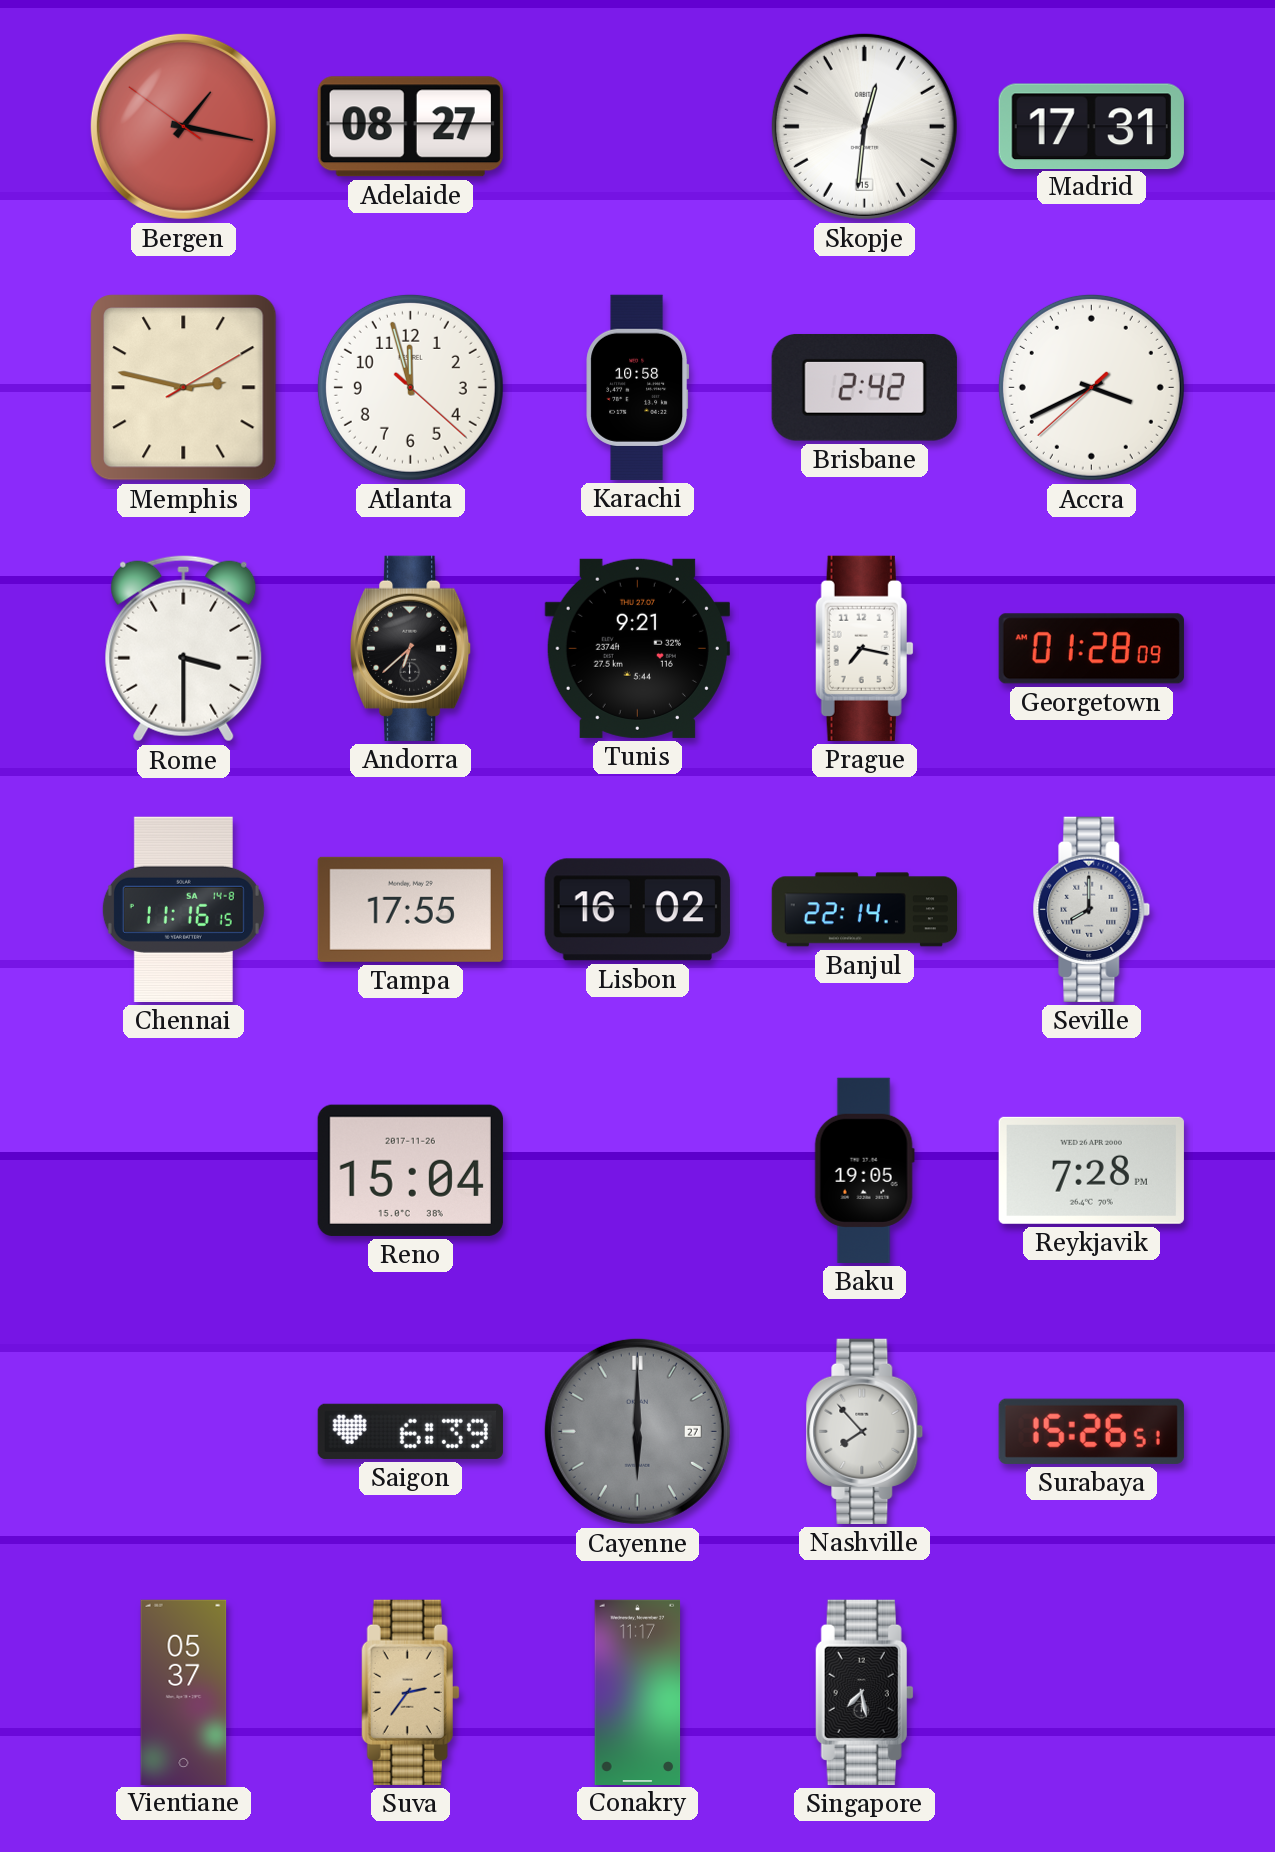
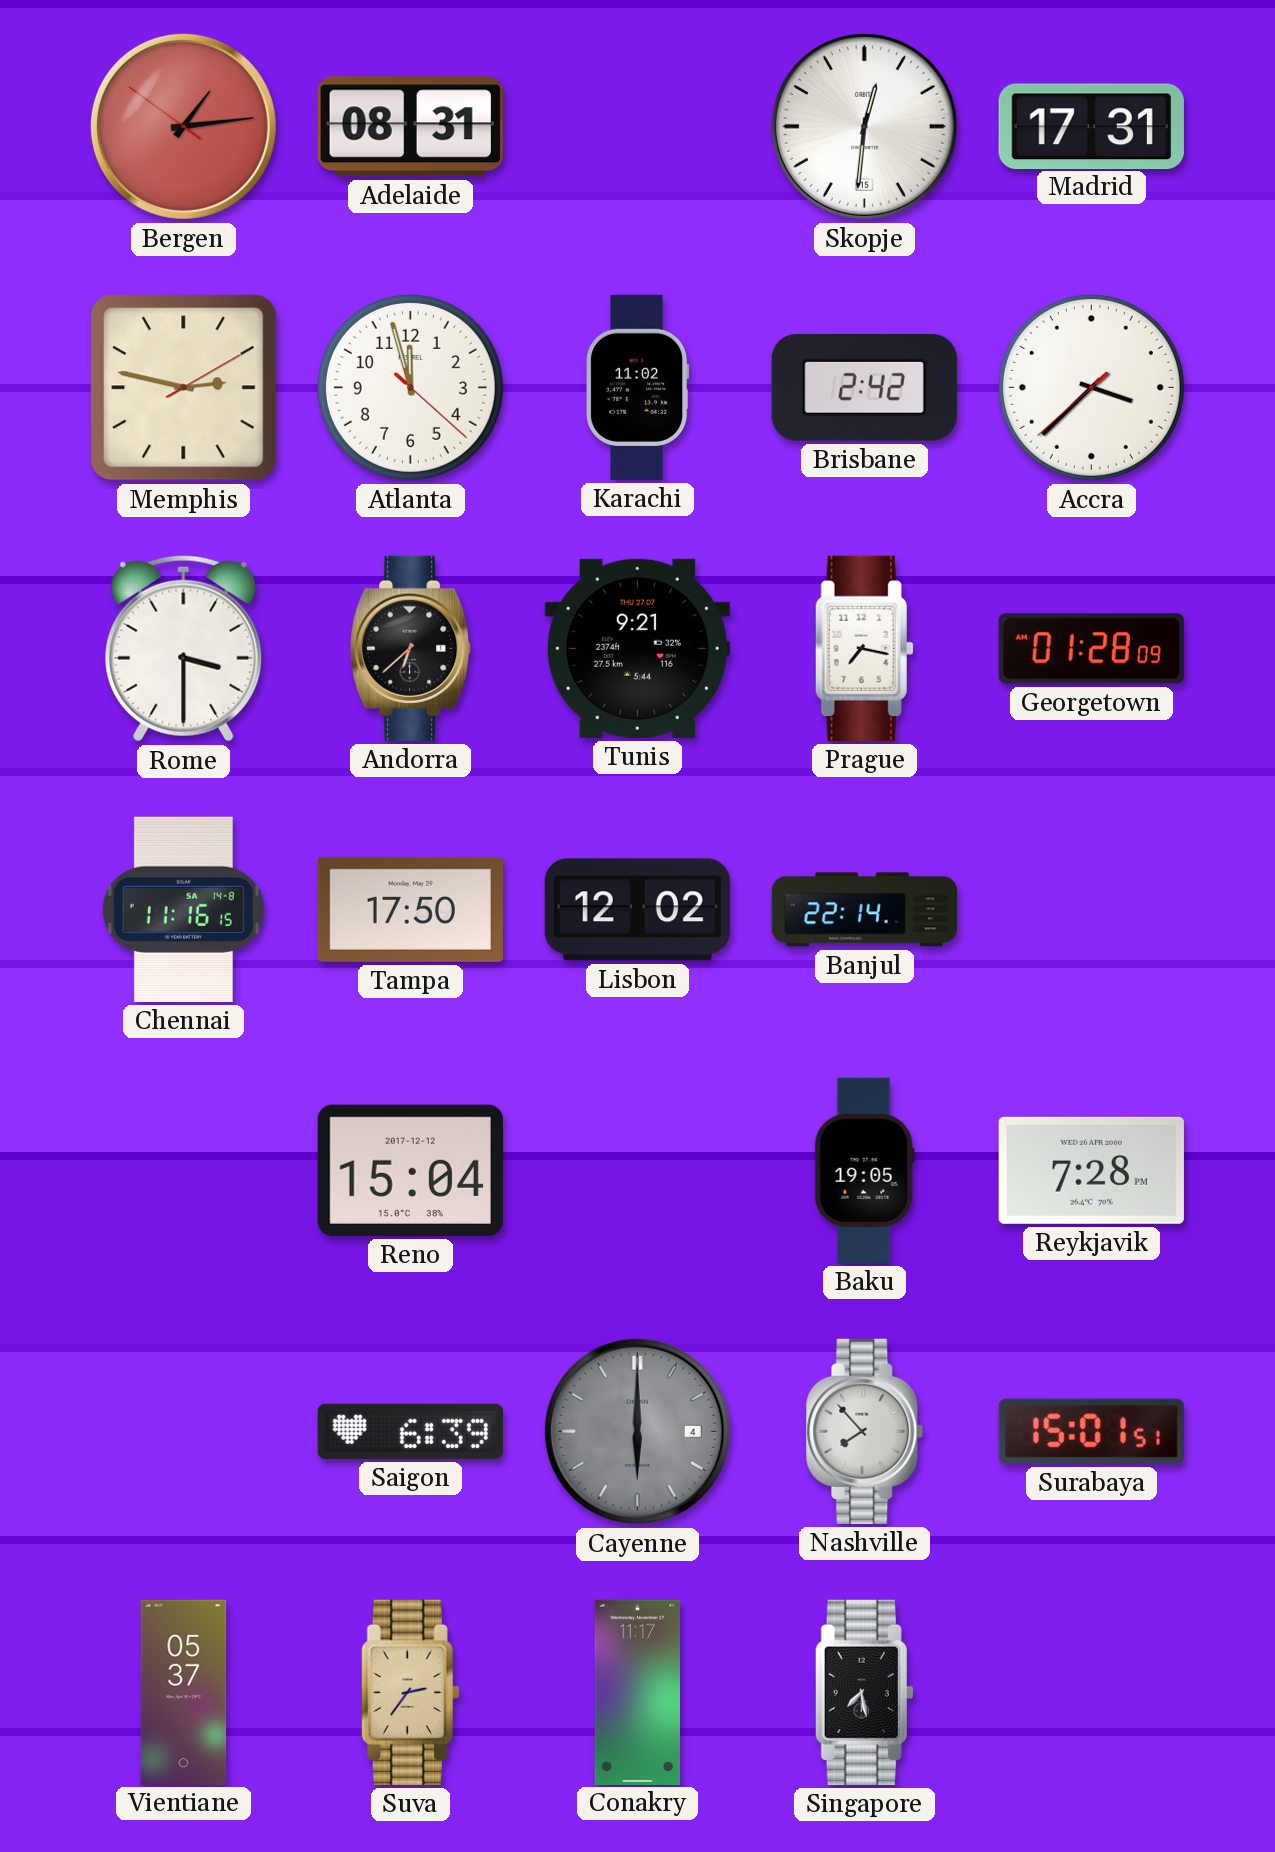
Bergen: 1:16 -> 1:13
Adelaide: 08:27 -> 08:31
Karachi: 10:58 -> 11:02
Accra: 3:40 -> 3:37
Tampa: 17:55 -> 17:50
Lisbon: 16:02 -> 12:02
Seville: 8:00 -> none
Reno date: 2017-11-26 -> 2017-12-12
Cayenne date: 27 -> 4
Surabaya: 15:26 -> 15:01
